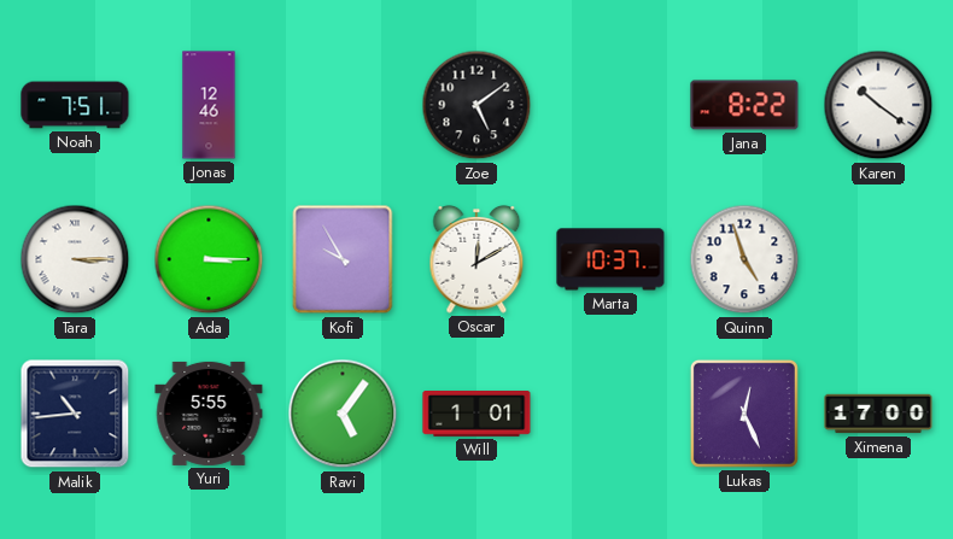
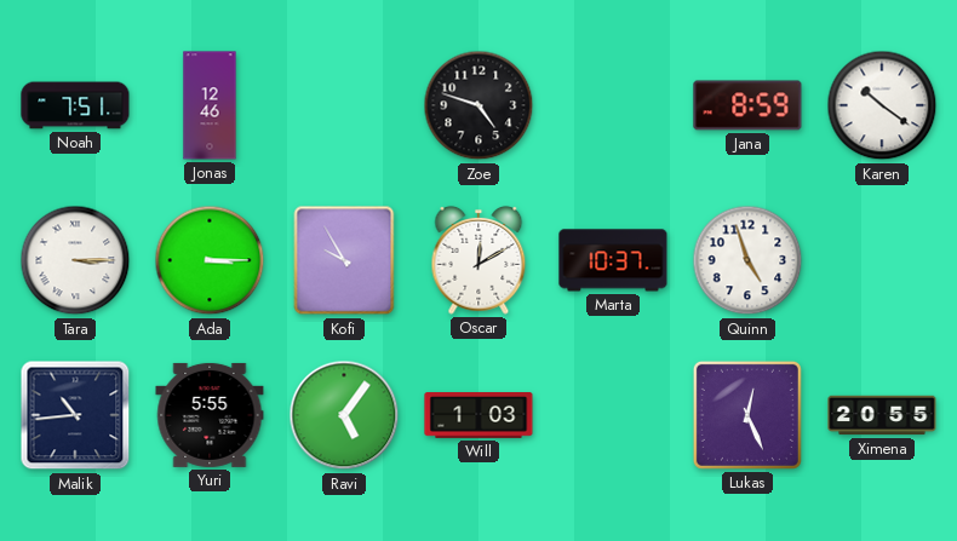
Zoe: 5:09 -> 4:48
Jana: 8:22 -> 8:59
Will: 1:01 -> 1:03
Ximena: 17:00 -> 20:55
